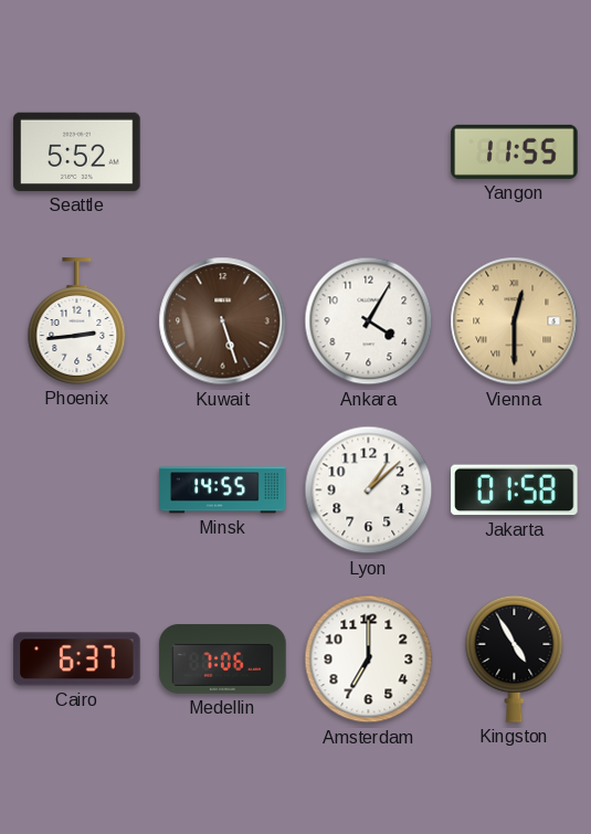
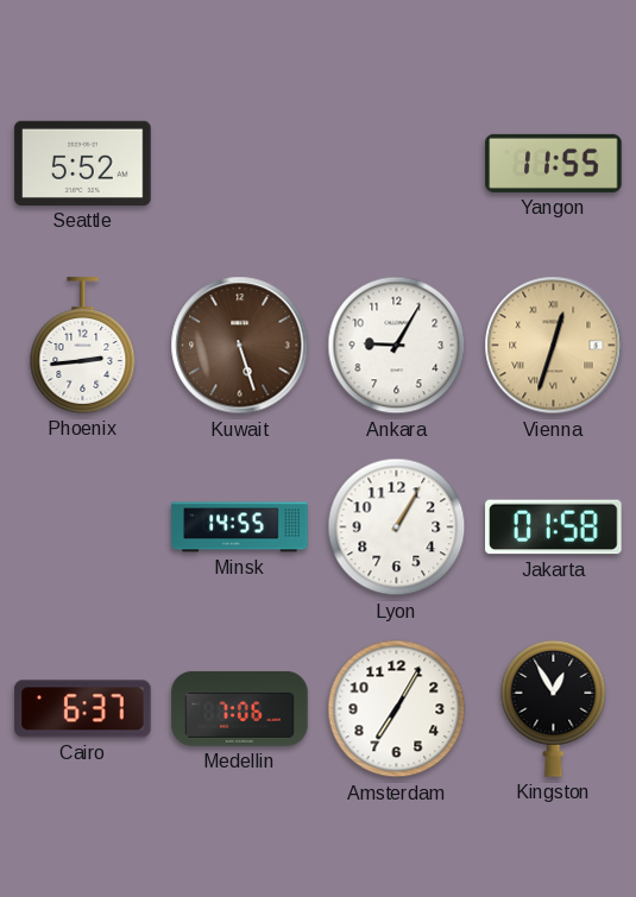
Ankara: 4:05 -> 9:05
Vienna: 12:30 -> 12:33
Lyon: 1:08 -> 1:05
Amsterdam: 7:00 -> 7:05
Kingston: 4:55 -> 12:55
